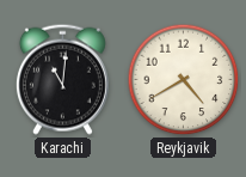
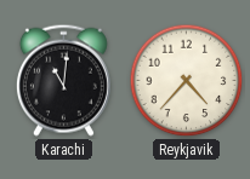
Reykjavik: 4:40 -> 4:37
